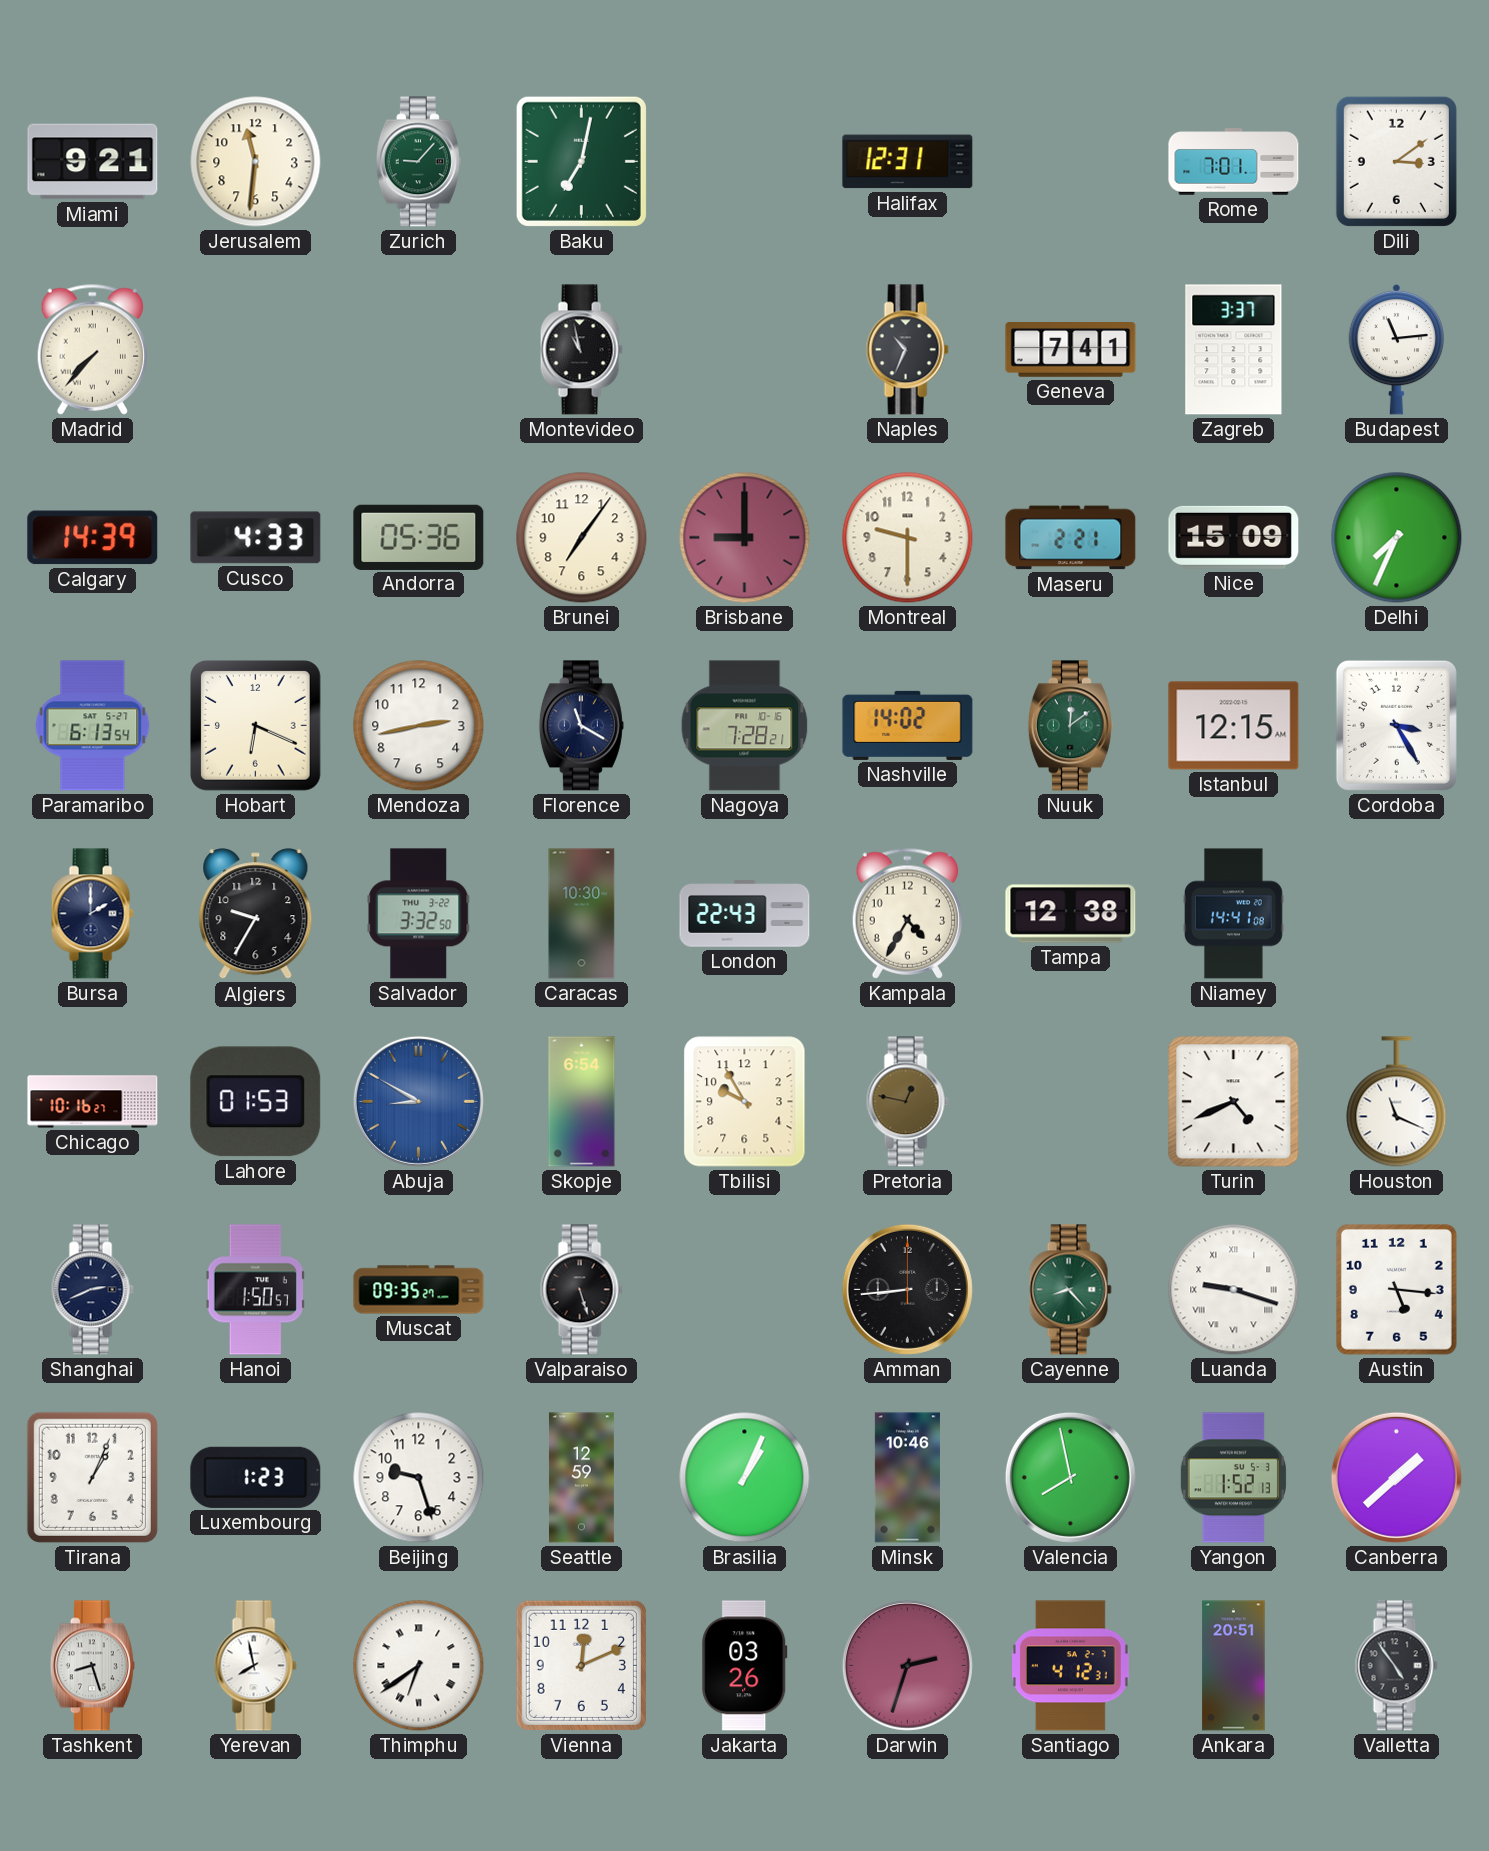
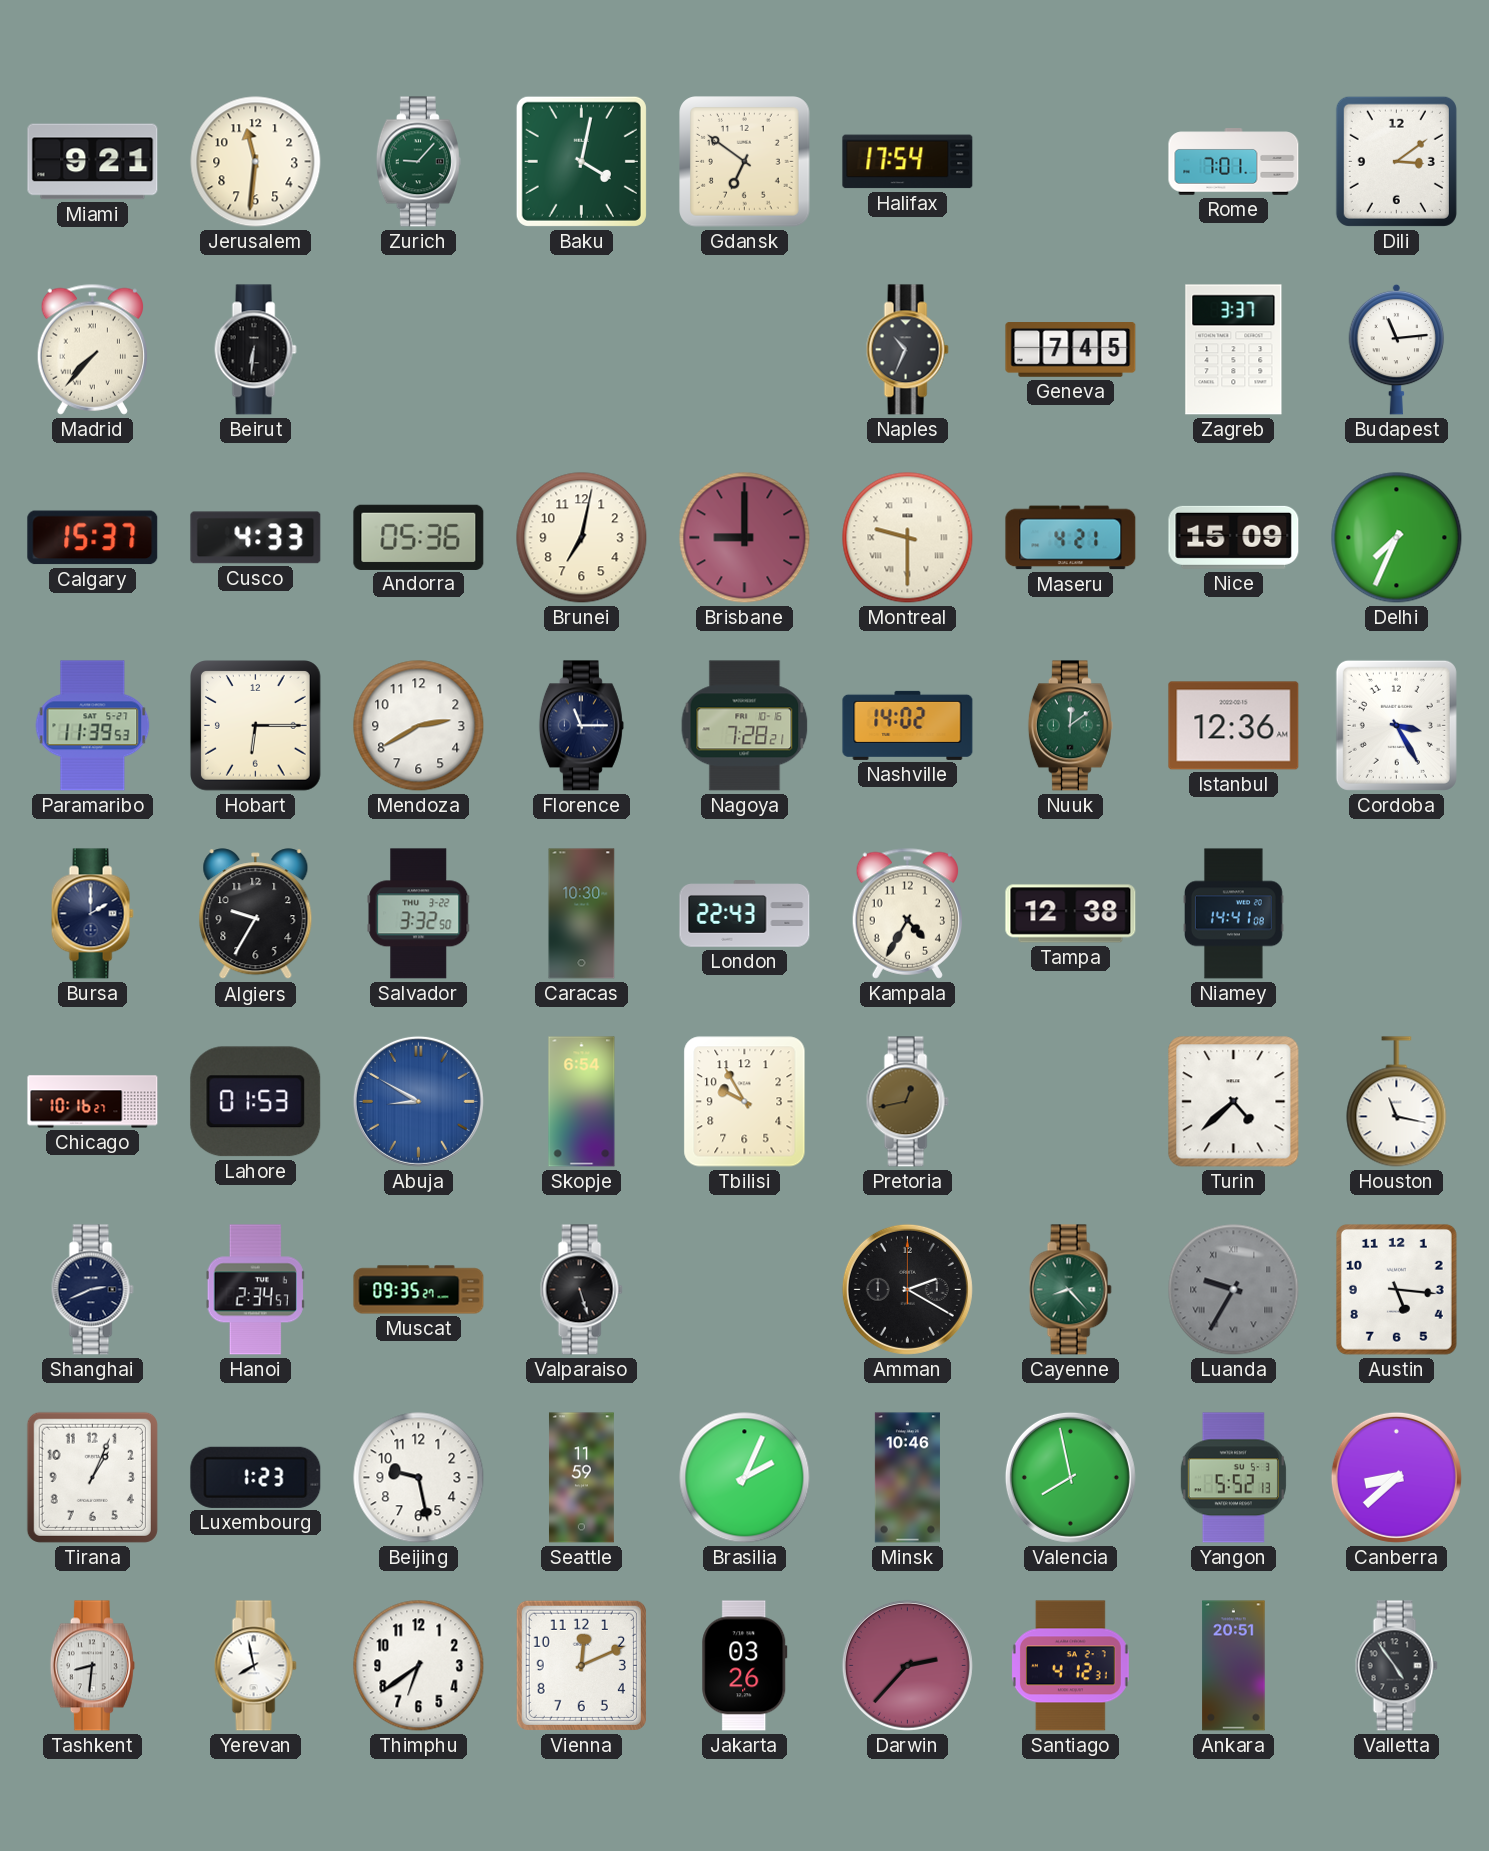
Baku: 7:02 -> 4:02
Gdansk: none -> 6:51
Halifax: 12:31 -> 17:54
Beirut: none -> 6:31
Montevideo: 10:58 -> none
Geneva: 7:41 -> 7:45
Calgary: 14:39 -> 15:37
Brunei: 7:06 -> 7:02
Montreal numerals: Arabic -> Roman
Maseru: 2:21 -> 4:21
Paramaribo: 6:13 -> 11:39
Hobart: 6:19 -> 6:15
Mendoza: 2:43 -> 2:40
Florence: 11:20 -> 11:15
Istanbul: 12:15 -> 12:36
Pretoria: 12:47 -> 12:43
Turin: 4:41 -> 4:38
Houston: 11:19 -> 11:17
Hanoi: 1:50 -> 2:34
Amman: 8:44 -> 2:20
Luanda: 9:18 -> 9:35
Luanda dial: white -> grey
Beijing: 9:27 -> 9:28
Seattle: 12:59 -> 11:59
Brasilia: 1:04 -> 2:04
Yangon: 1:52 -> 5:52
Canberra: 1:38 -> 8:38
Tashkent: 8:27 -> 8:31
Thimphu numerals: Roman -> Arabic
Darwin: 2:33 -> 2:37
